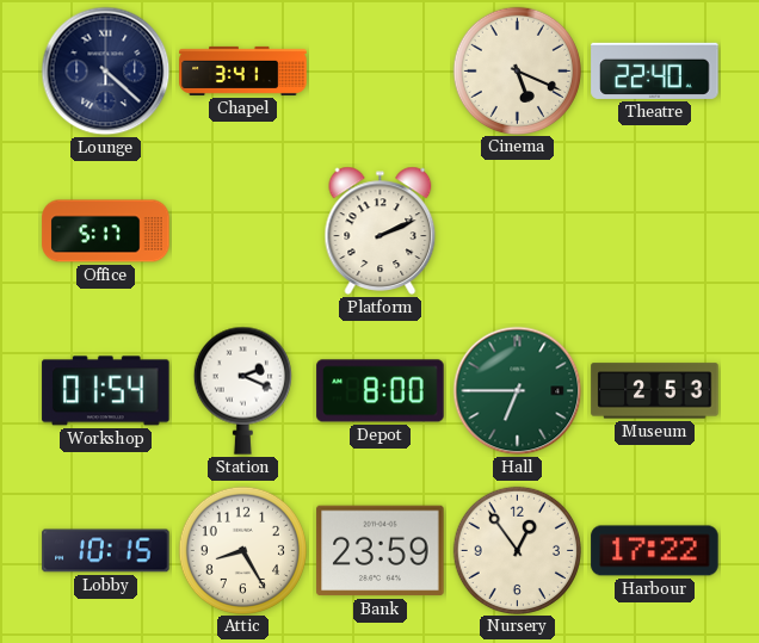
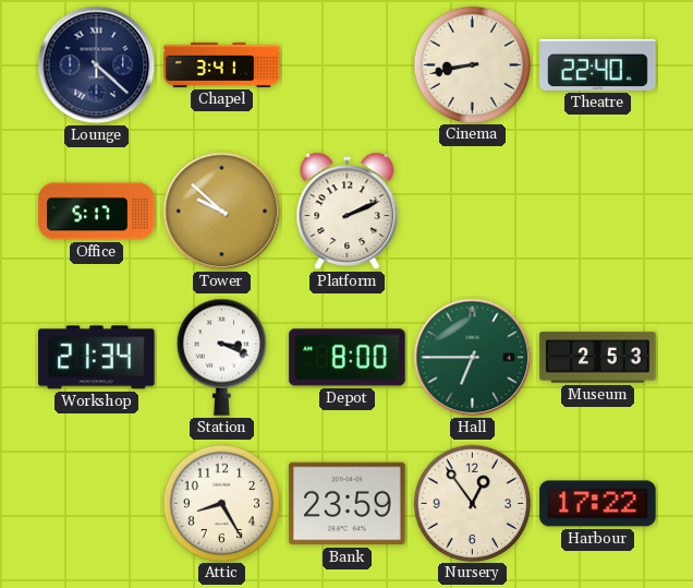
Cinema: 5:19 -> 8:43
Tower: none -> 9:52
Workshop: 01:54 -> 21:34
Station: 2:19 -> 3:19
Lobby: 10:15 -> none
